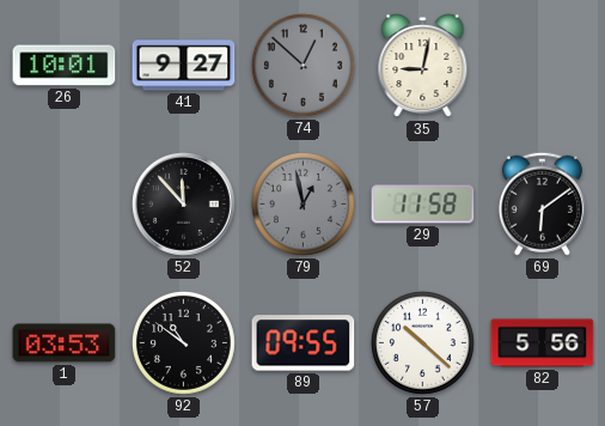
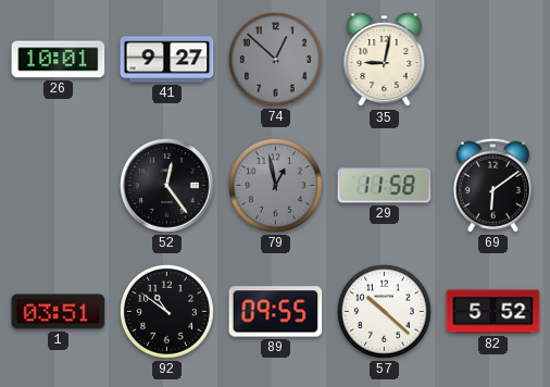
52: 11:53 -> 12:24
1: 03:53 -> 03:51
82: 5:56 -> 5:52
